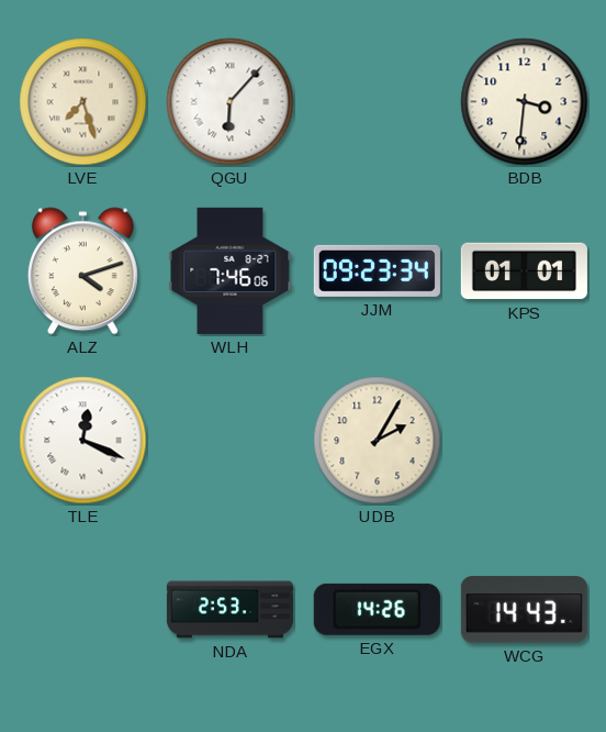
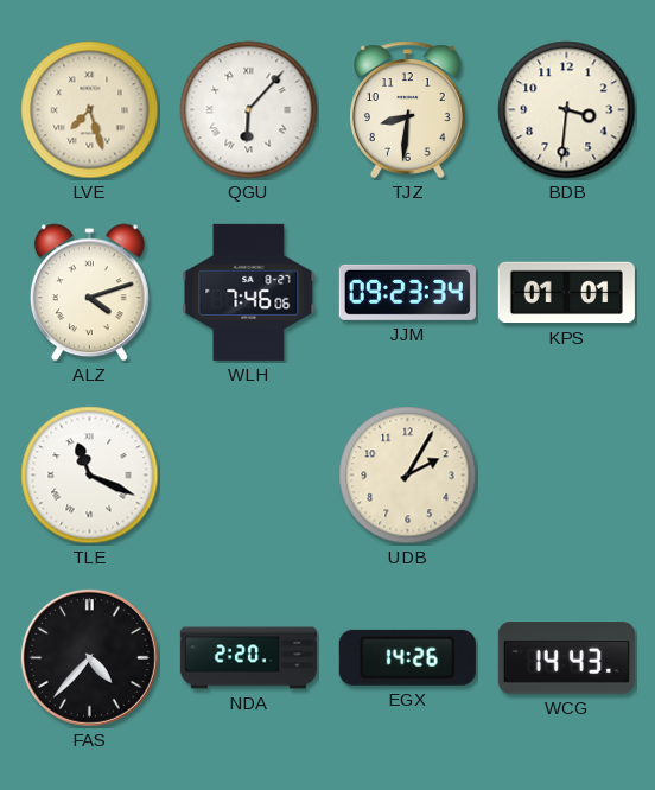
TJZ: none -> 8:31
TLE: 12:19 -> 11:19
FAS: none -> 4:37
NDA: 2:53 -> 2:20
